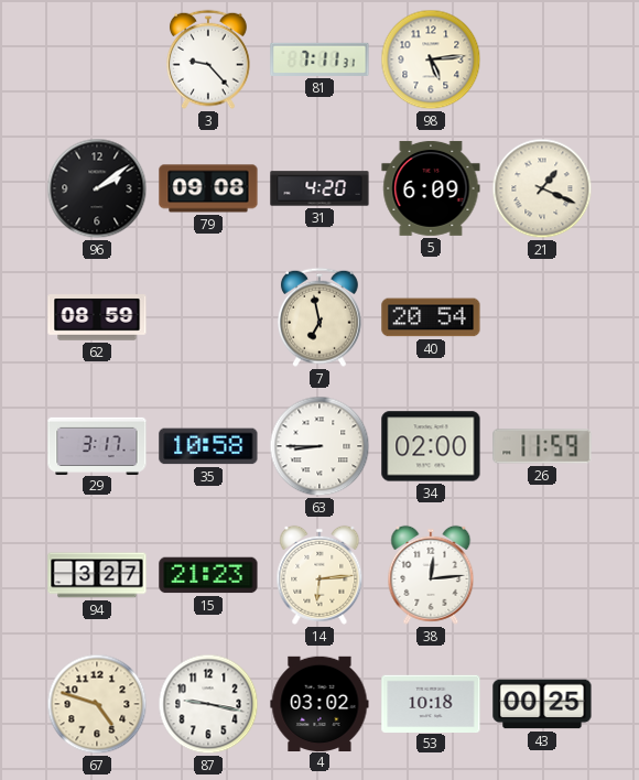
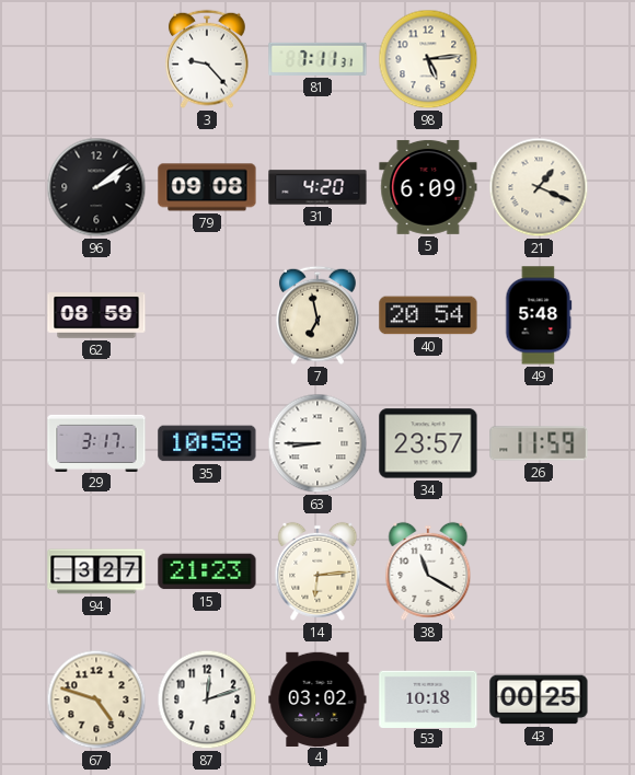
49: none -> 5:48
34: 02:00 -> 23:57
38: 12:14 -> 11:20
87: 9:17 -> 12:12
